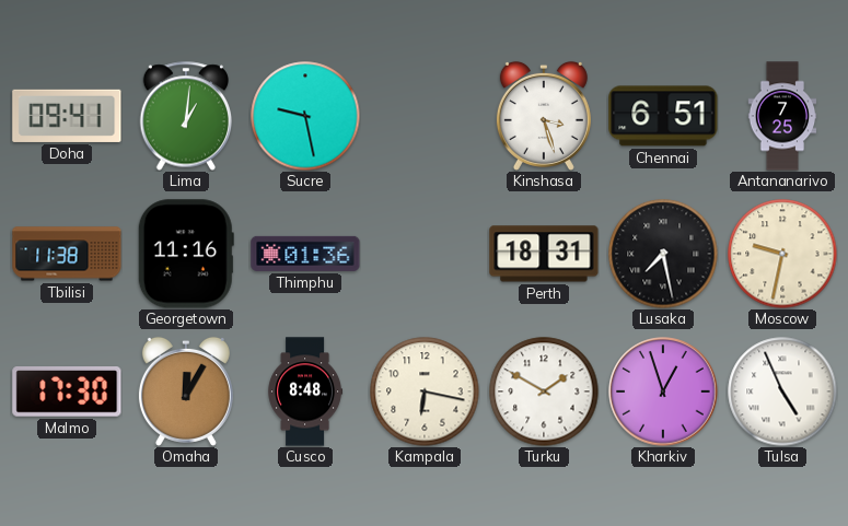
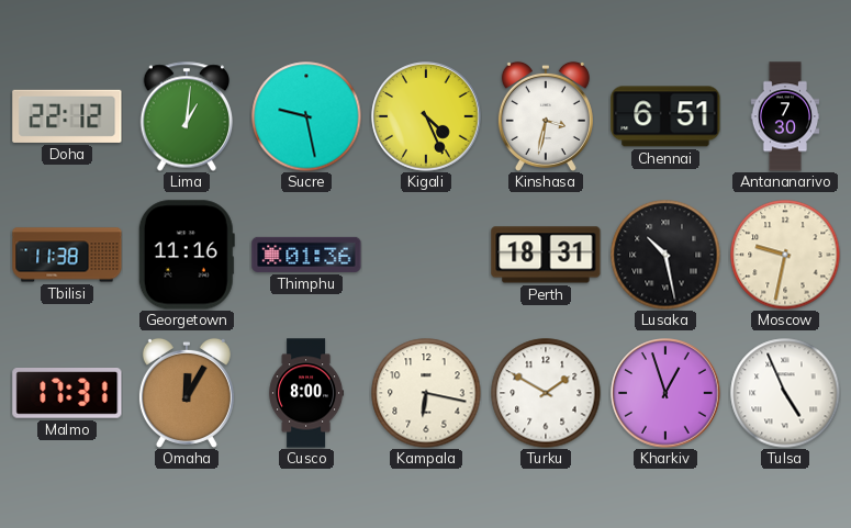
Doha: 09:41 -> 22:12
Kigali: none -> 4:26
Kinshasa: 3:27 -> 3:32
Antananarivo: 7:25 -> 7:30
Lusaka: 7:28 -> 10:28
Malmo: 17:30 -> 17:31
Cusco: 8:48 -> 8:00
